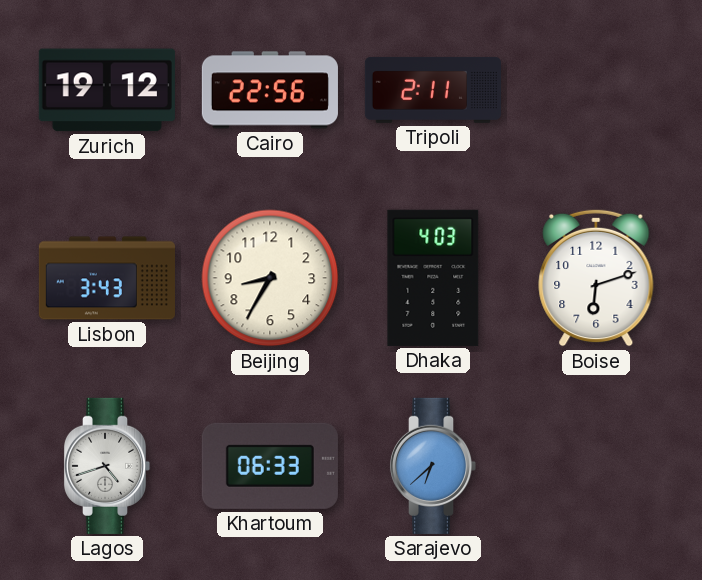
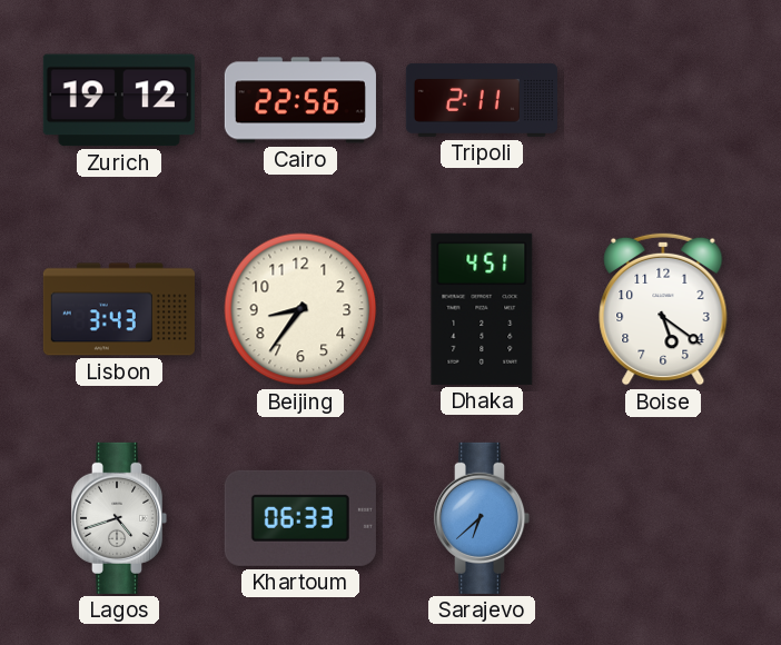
Beijing: 8:35 -> 8:36
Dhaka: 4:03 -> 4:51
Boise: 6:12 -> 5:21
